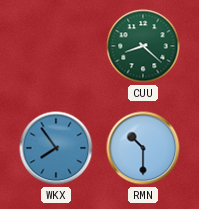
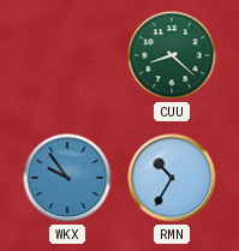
WKX: 7:54 -> 9:54
RMN: 10:30 -> 10:35
